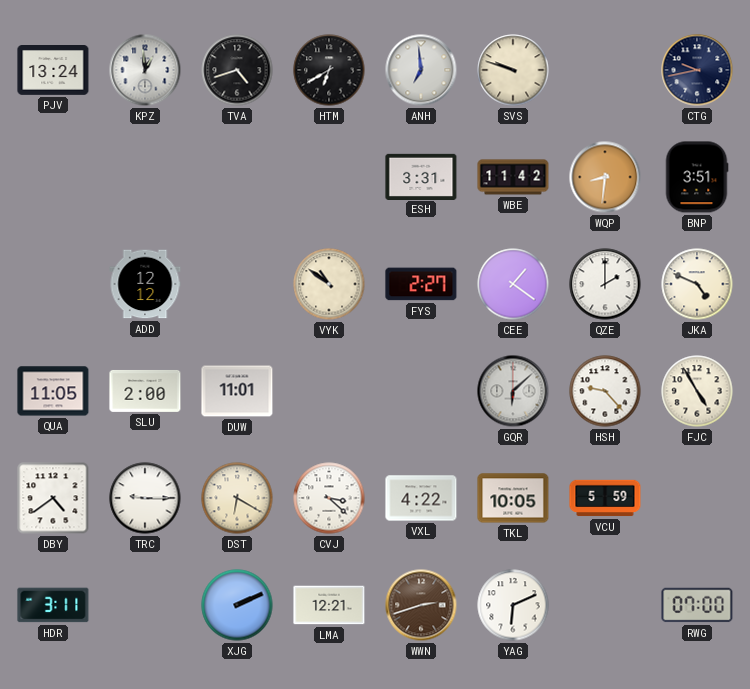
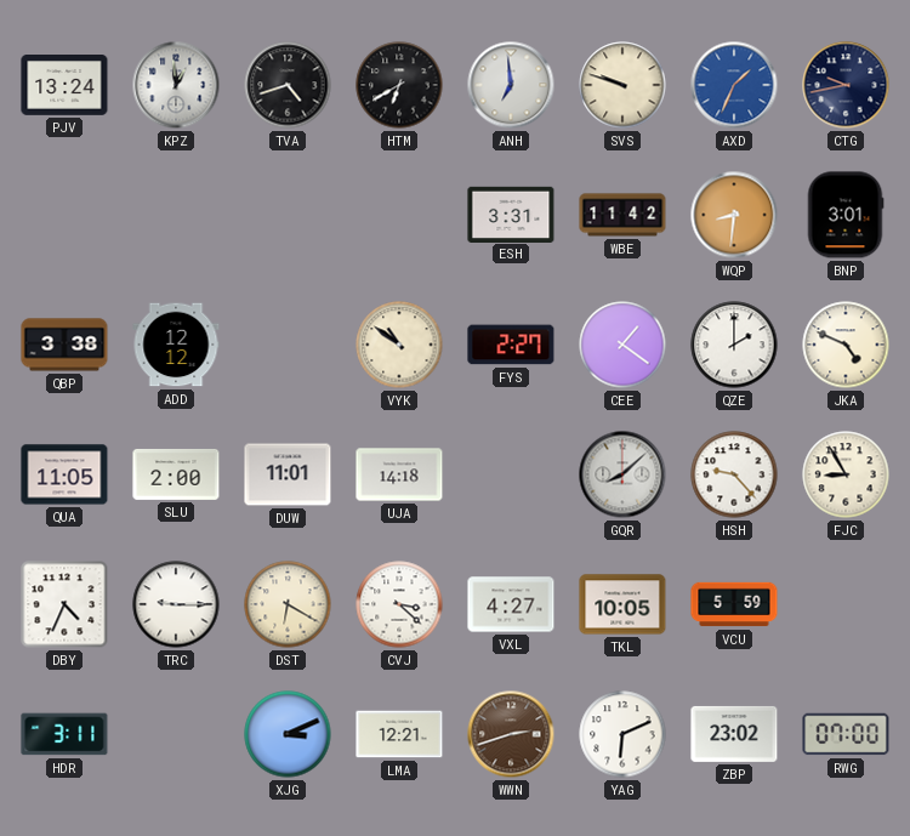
AXD: none -> 1:34
BNP: 3:51 -> 3:01
QBP: none -> 3:38
UJA: none -> 14:18
GQR: 6:08 -> 8:08
FJC: 4:55 -> 8:55
DBY: 4:39 -> 4:34
VXL: 4:22 -> 4:27
XJG: 2:11 -> 3:11
ZBP: none -> 23:02
